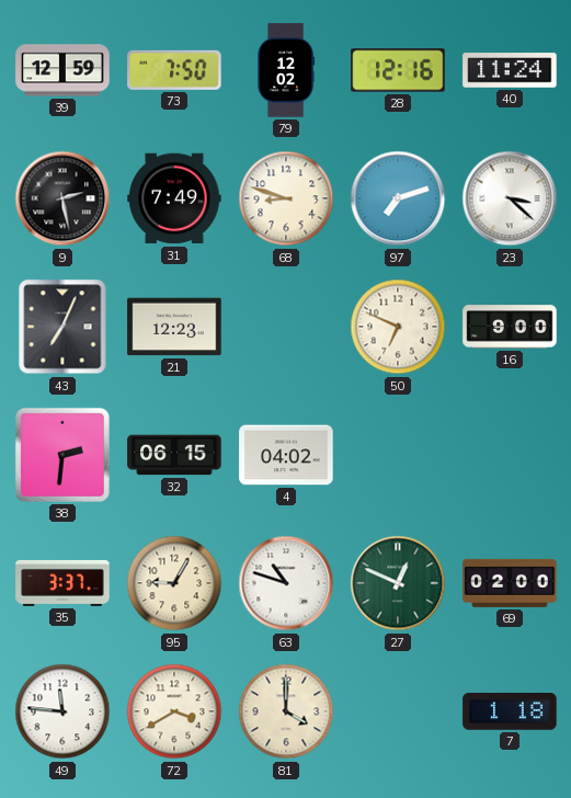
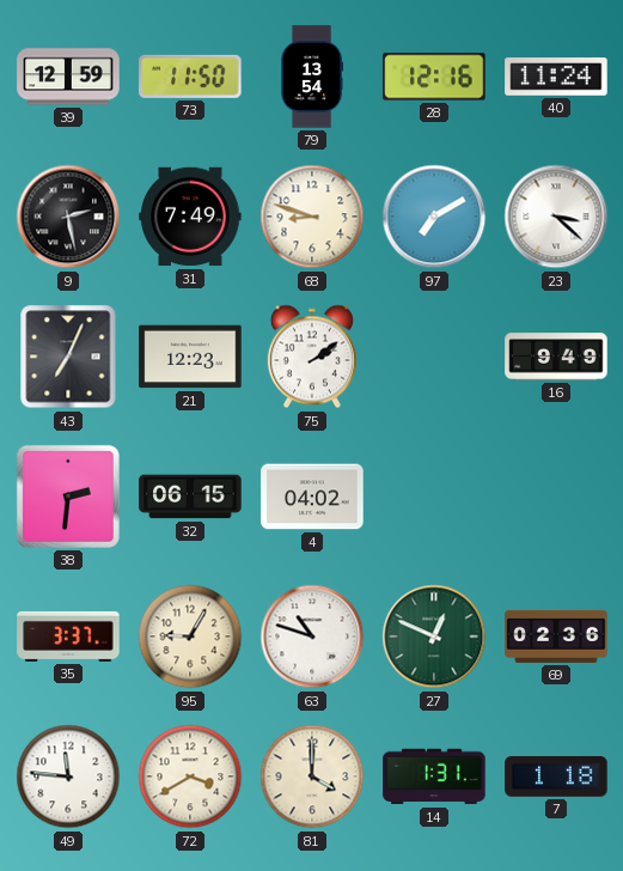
73: 7:50 -> 11:50
79: 12:02 -> 13:54
97: 7:12 -> 7:10
75: none -> 2:09
50: 6:49 -> none
16: 9:00 -> 9:49
69: 02:00 -> 02:36
14: none -> 1:31
